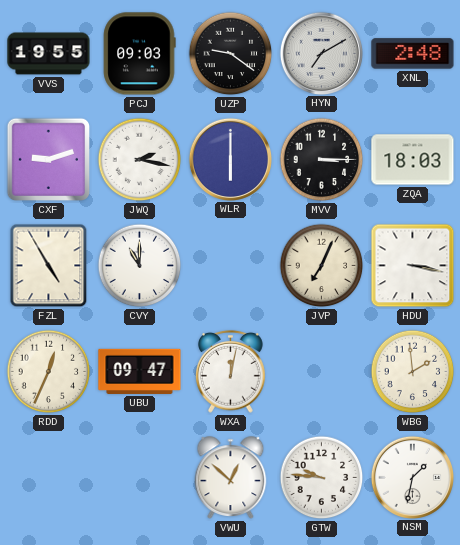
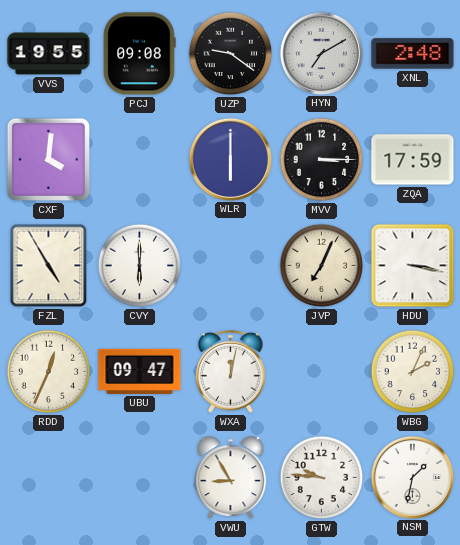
PCJ: 09:03 -> 09:08
CXF: 9:12 -> 4:01
JWQ: 2:17 -> none
ZQA: 18:03 -> 17:59
CVY: 11:00 -> 6:00
WBG: 1:59 -> 2:04
VWU: 12:52 -> 8:55
